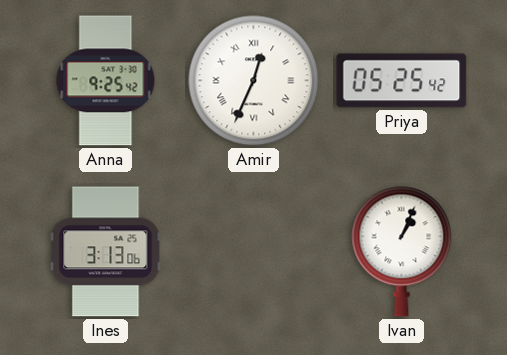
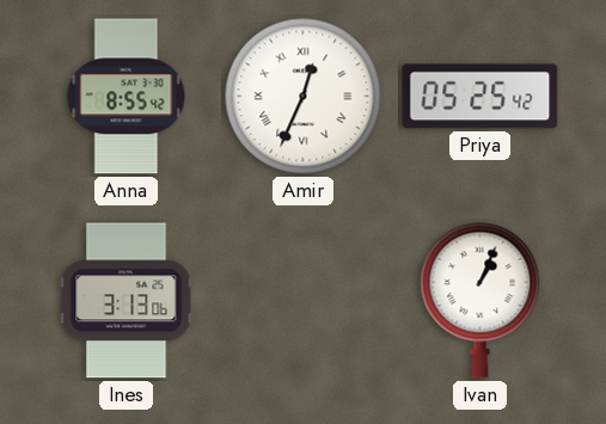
Anna: 9:25 -> 8:55
